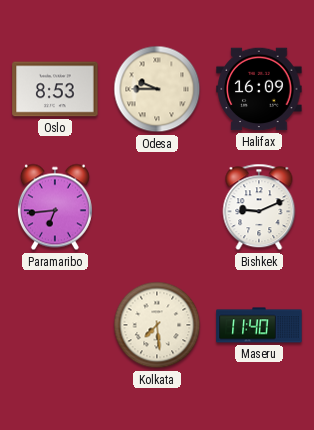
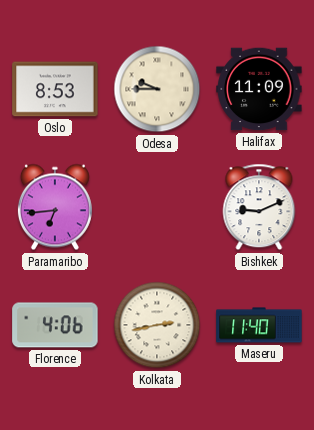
Halifax: 16:09 -> 11:09
Florence: none -> 4:06
Kolkata: 7:29 -> 2:43
